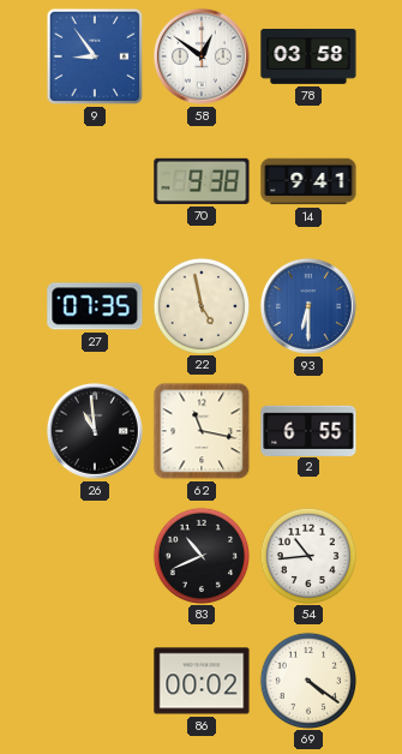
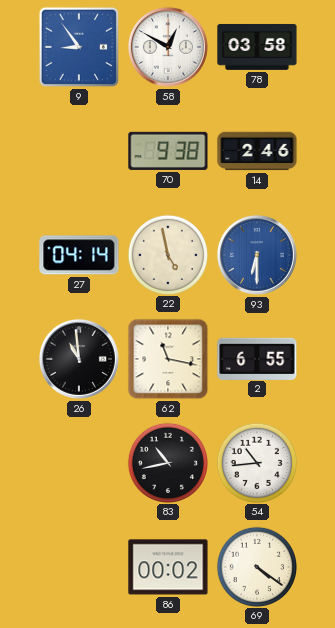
58: 12:51 -> 12:50
14: 9:41 -> 2:46
27: 07:35 -> 04:14
83: 10:41 -> 10:43
